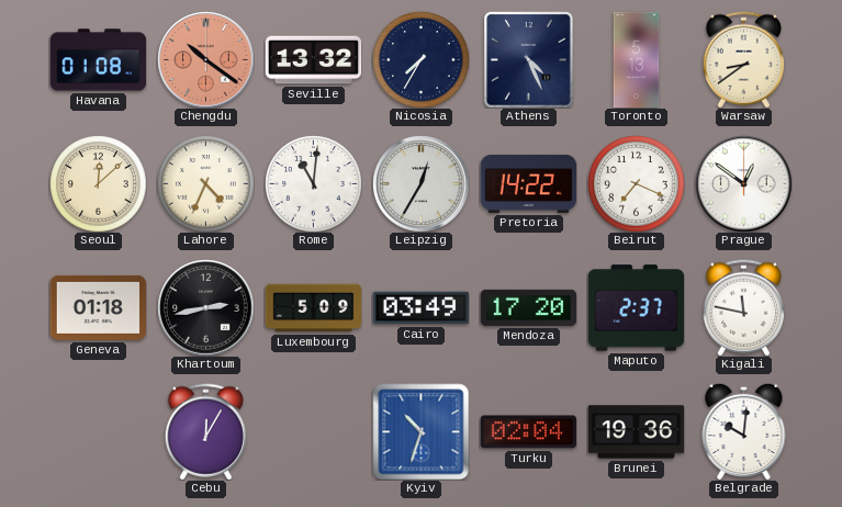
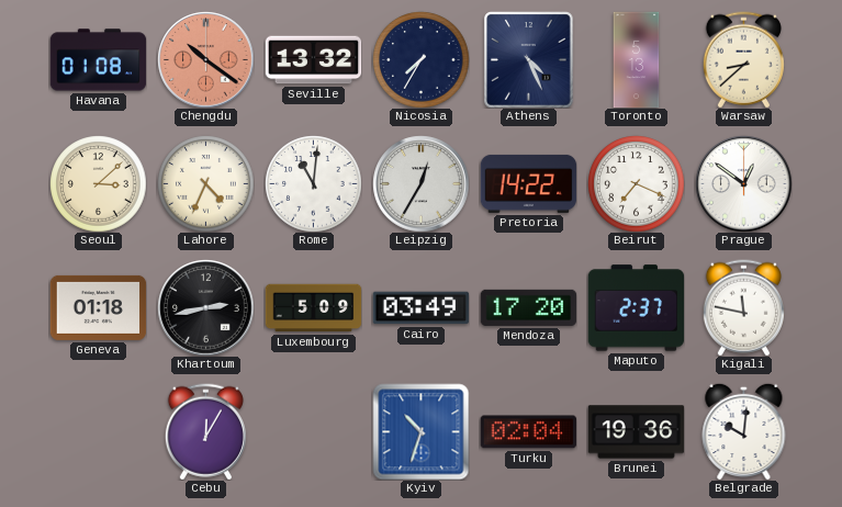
Warsaw: 8:39 -> 8:38
Seoul: 12:08 -> 3:08
